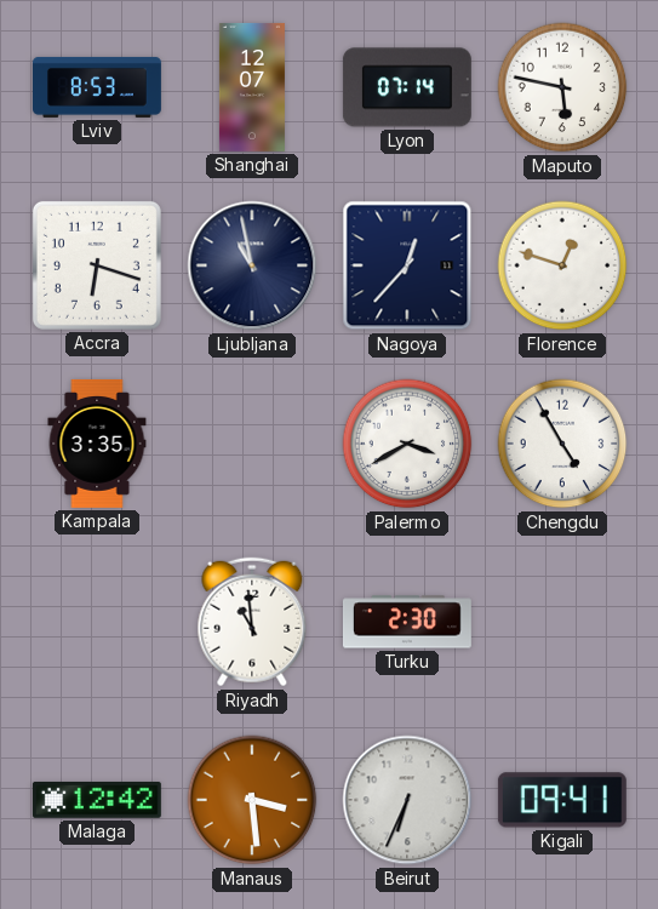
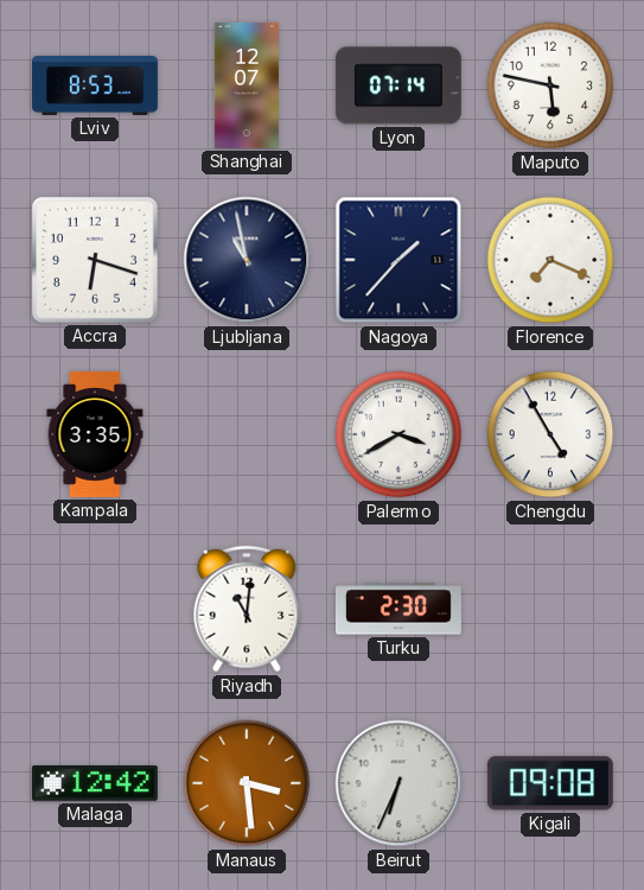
Nagoya: 12:37 -> 1:37
Florence: 12:48 -> 7:19
Riyadh: 10:59 -> 11:01
Kigali: 09:41 -> 09:08
